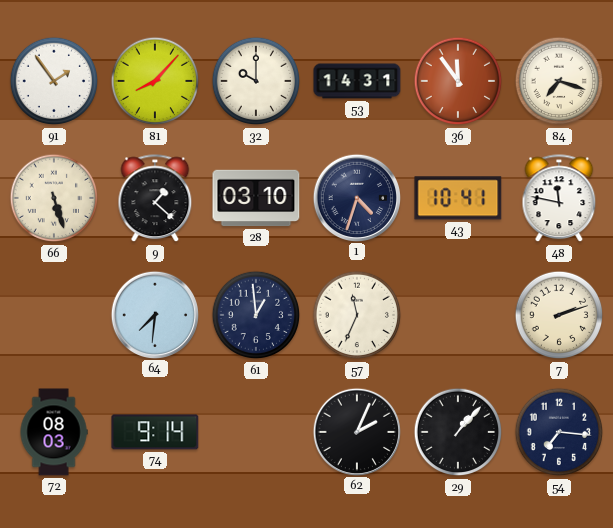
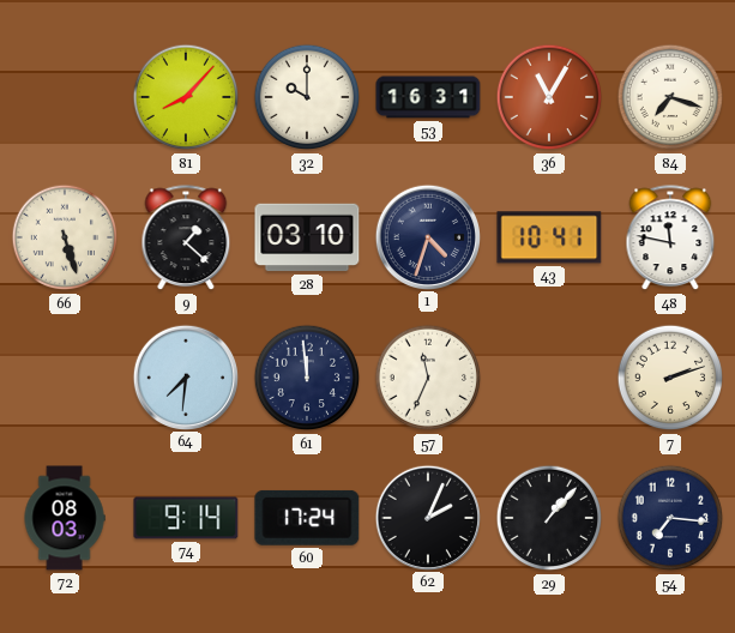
91: 1:54 -> none
53: 14:31 -> 16:31
36: 11:54 -> 11:05
61: 12:59 -> 11:59
60: none -> 17:24
